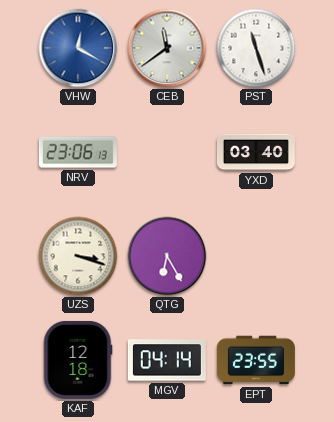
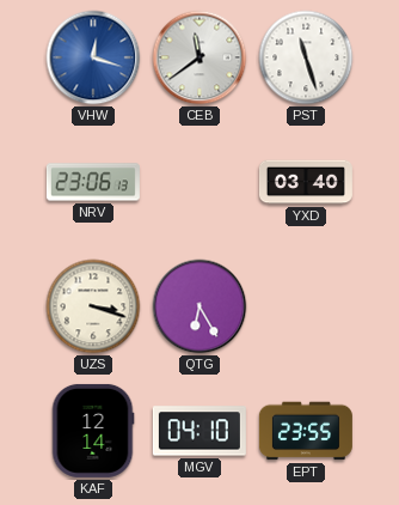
VHW: 12:20 -> 12:18
KAF: 12:18 -> 12:14
MGV: 04:14 -> 04:10
